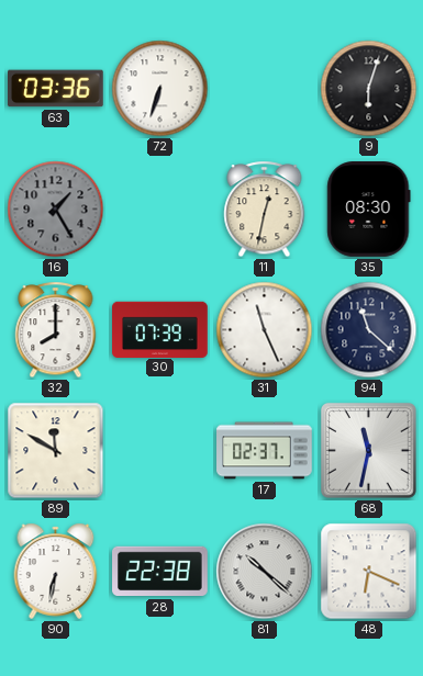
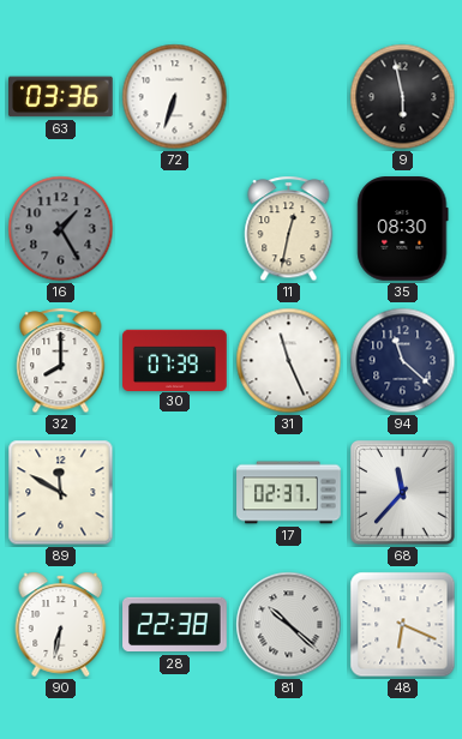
9: 6:03 -> 5:58
68: 11:32 -> 11:37
